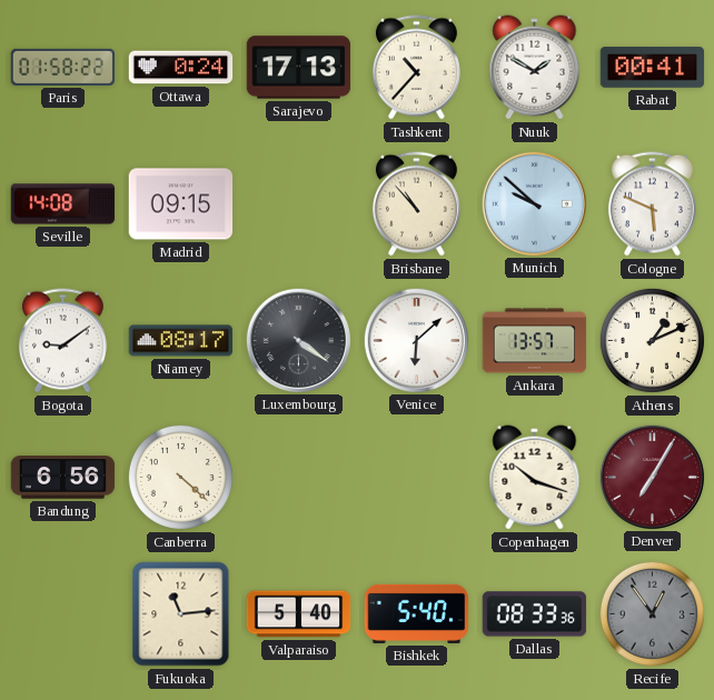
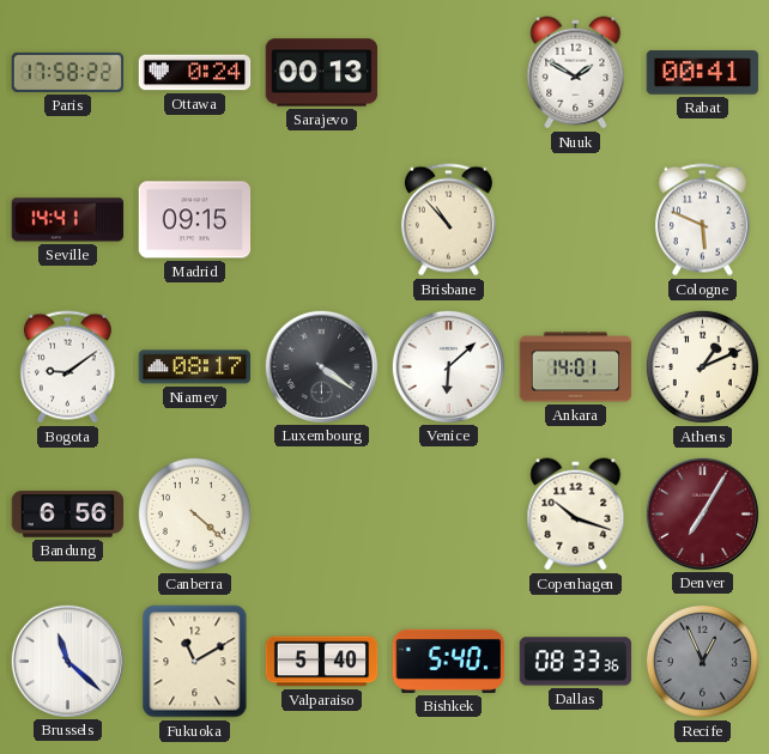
Paris: 01:58 -> 17:58
Sarajevo: 17:13 -> 00:13
Tashkent: 10:37 -> none
Seville: 14:08 -> 14:41
Munich: 9:52 -> none
Ankara: 13:57 -> 14:01
Brussels: none -> 11:22
Fukuoka: 11:14 -> 11:10
Recife: 12:54 -> 12:56
